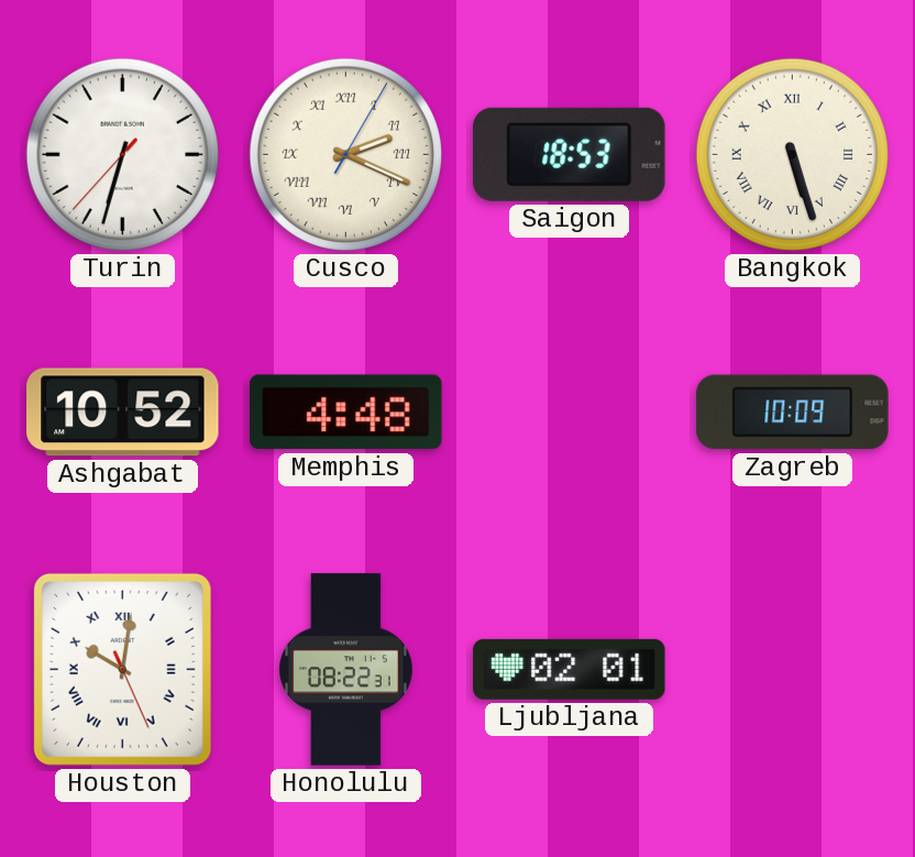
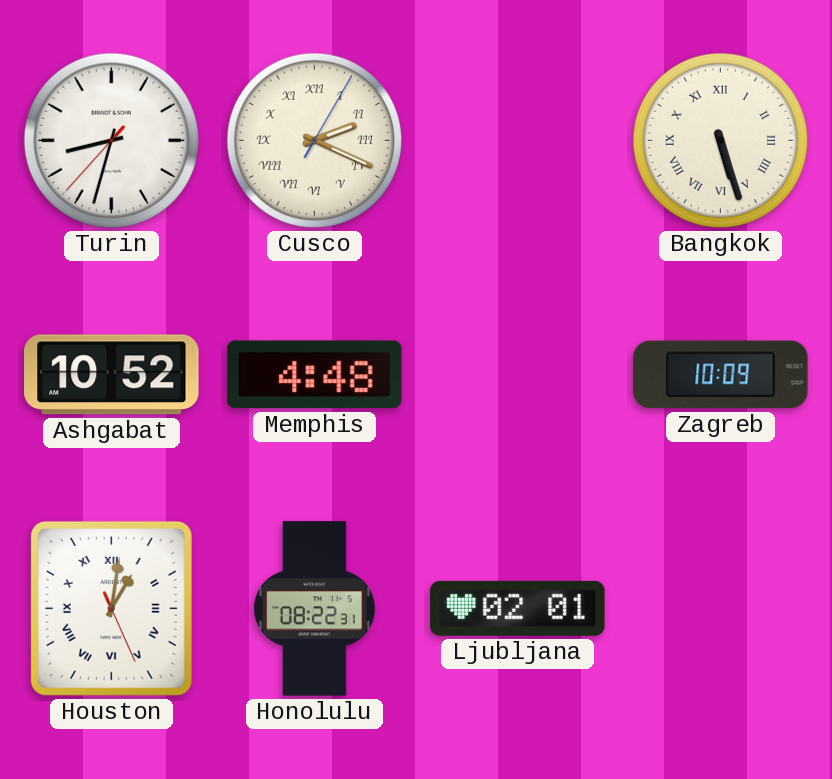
Turin: 6:32 -> 8:32
Saigon: 18:53 -> none
Houston: 10:01 -> 1:01
